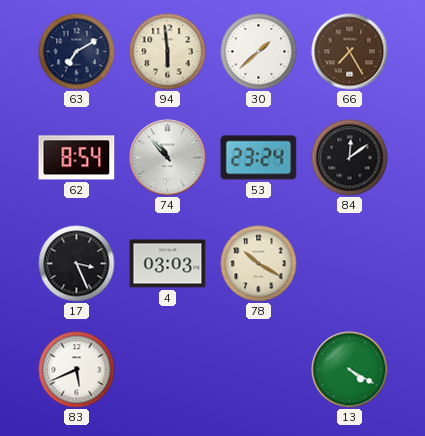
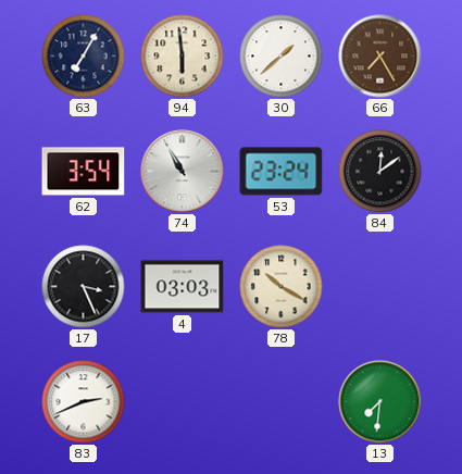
63: 7:10 -> 7:05
62: 8:54 -> 3:54
74: 10:53 -> 10:55
83: 5:41 -> 2:41
13: 4:20 -> 7:31
